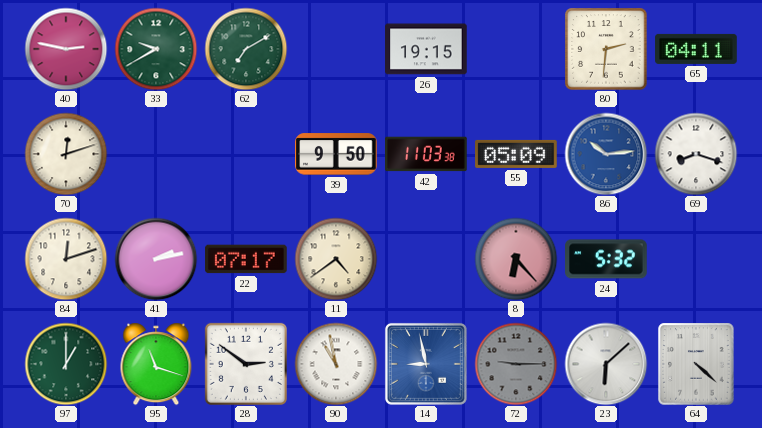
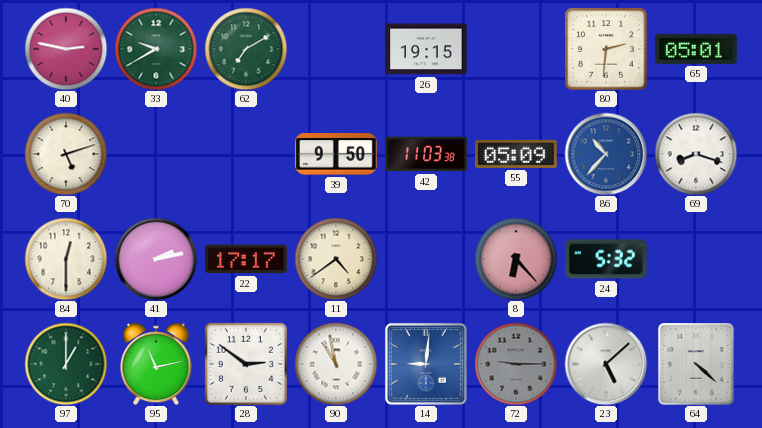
65: 04:11 -> 05:01
70: 12:12 -> 5:12
86: 10:14 -> 10:37
84: 12:12 -> 12:30
22: 07:17 -> 17:17
95: 11:18 -> 11:13
14: 8:58 -> 9:01
23: 6:08 -> 5:08
